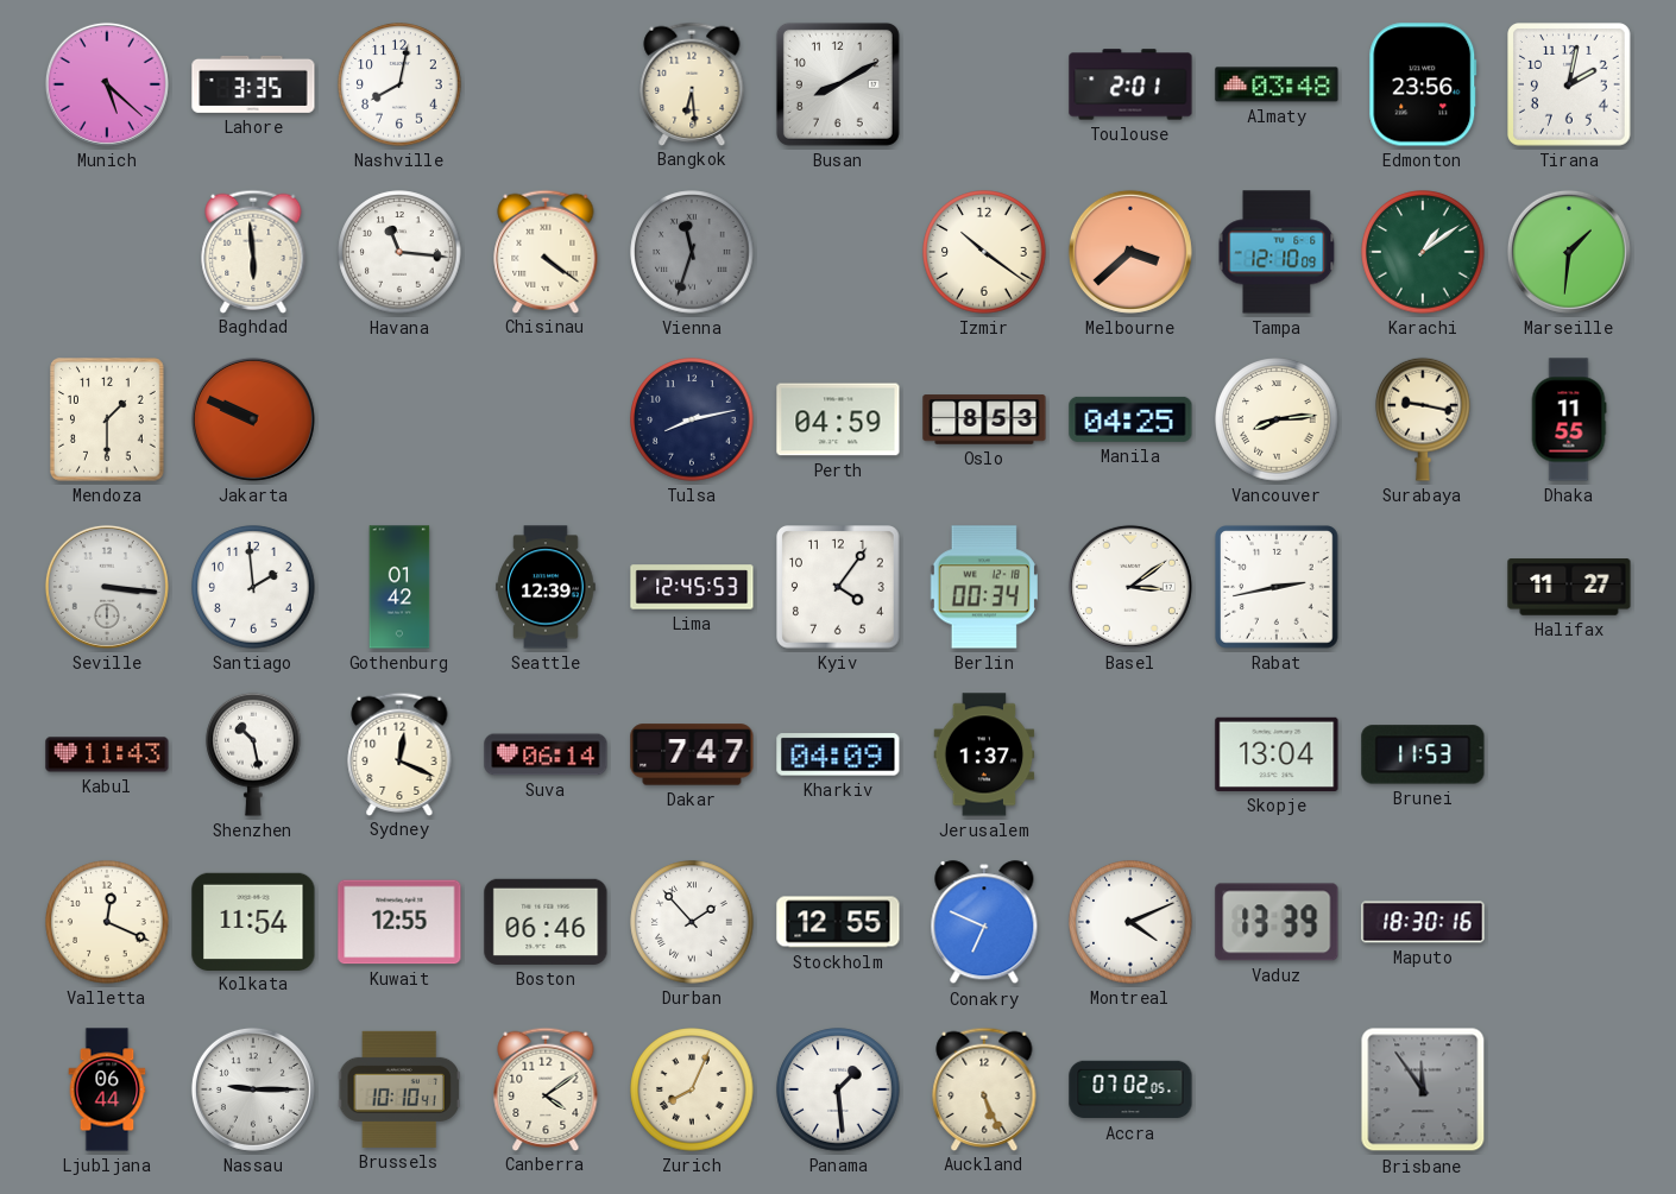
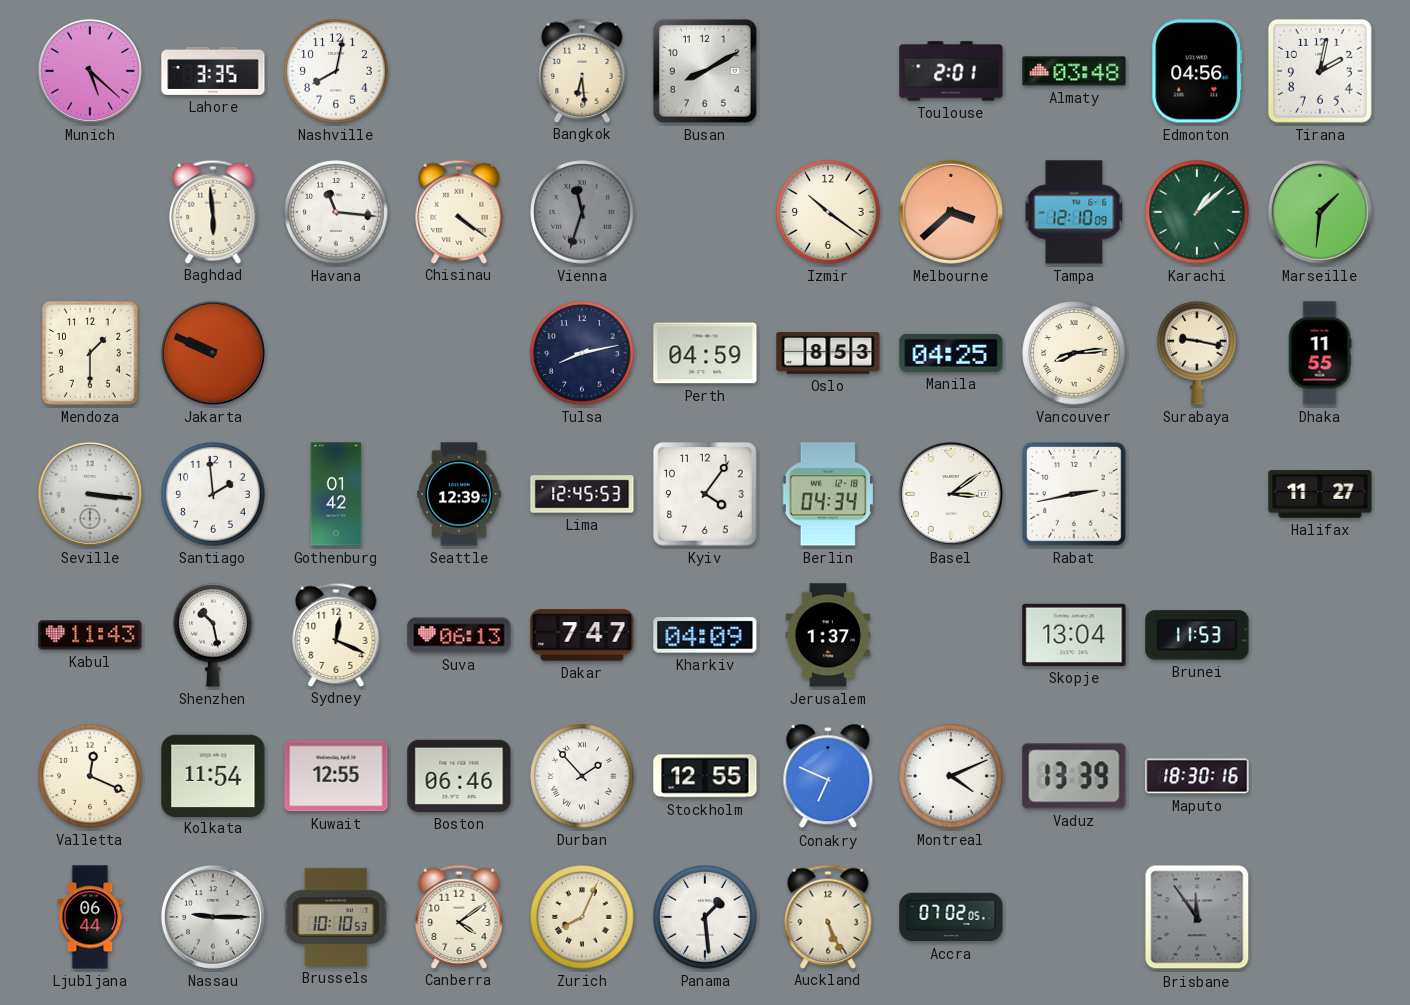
Edmonton: 23:56 -> 04:56
Karachi: 1:09 -> 1:08
Berlin: 00:34 -> 04:34
Suva: 06:14 -> 06:13
Brussels: 10:10:41 -> 10:10:53
